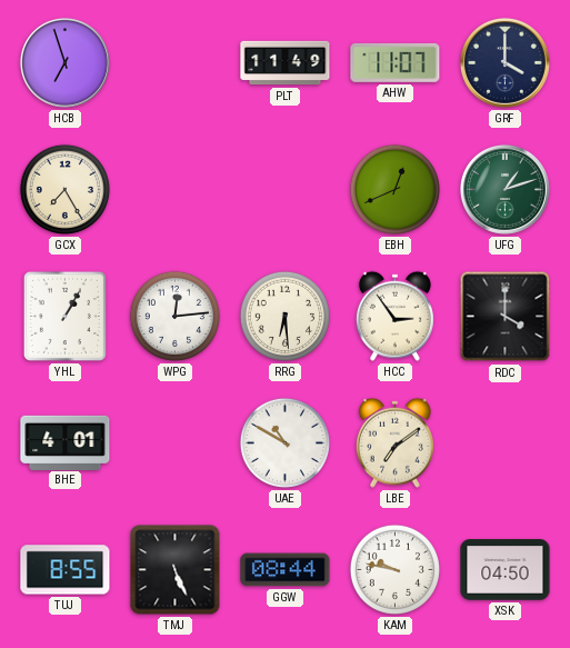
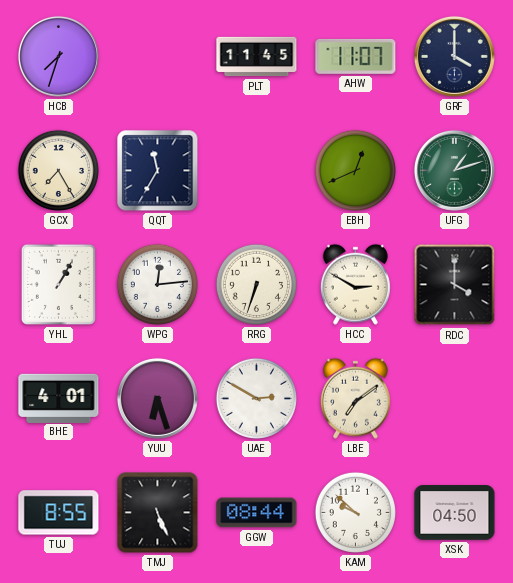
HCB: 6:57 -> 7:33
PLT: 11:49 -> 11:45
QQT: none -> 11:35
RRG: 6:29 -> 6:33
HCC: 2:54 -> 2:50
YUU: none -> 6:27
UAE: 10:50 -> 2:50
KAM: 9:47 -> 9:52
